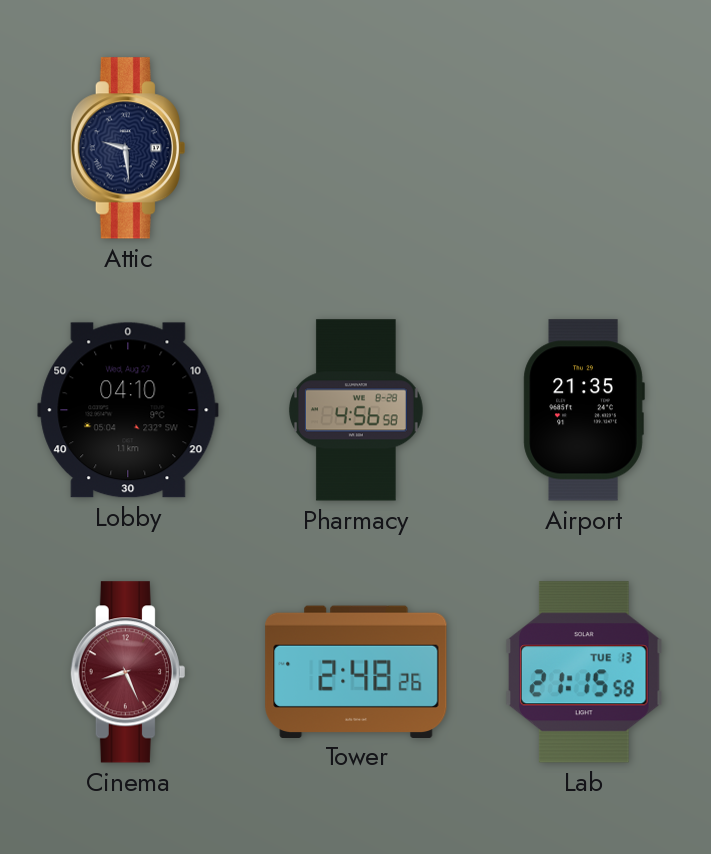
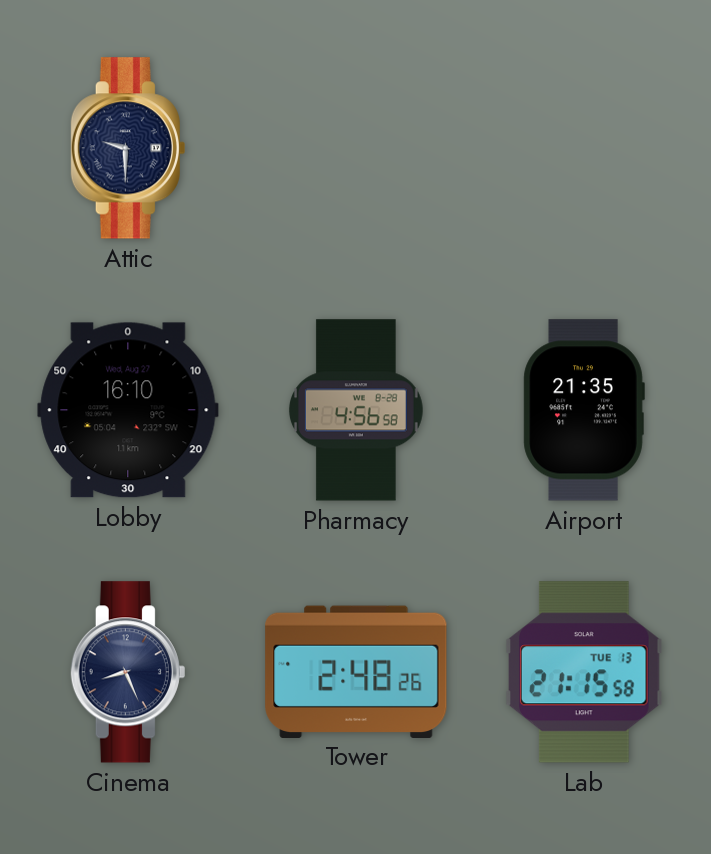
Attic: 9:29 -> 9:30
Lobby: 04:10 -> 16:10
Cinema dial: burgundy -> navy
